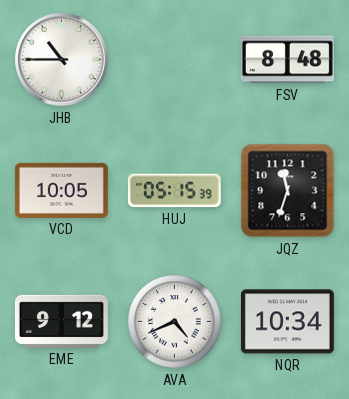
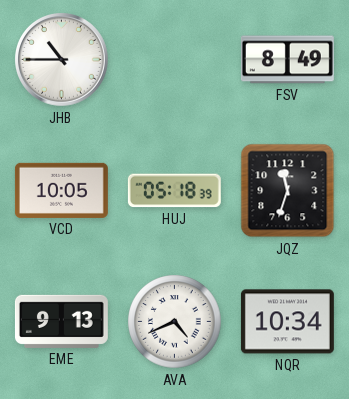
FSV: 8:48 -> 8:49
HUJ: 05:15 -> 05:18
EME: 9:12 -> 9:13
